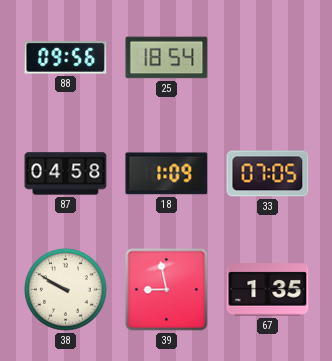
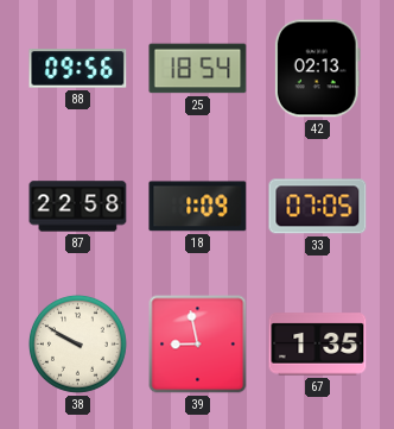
42: none -> 02:13
87: 04:58 -> 22:58
